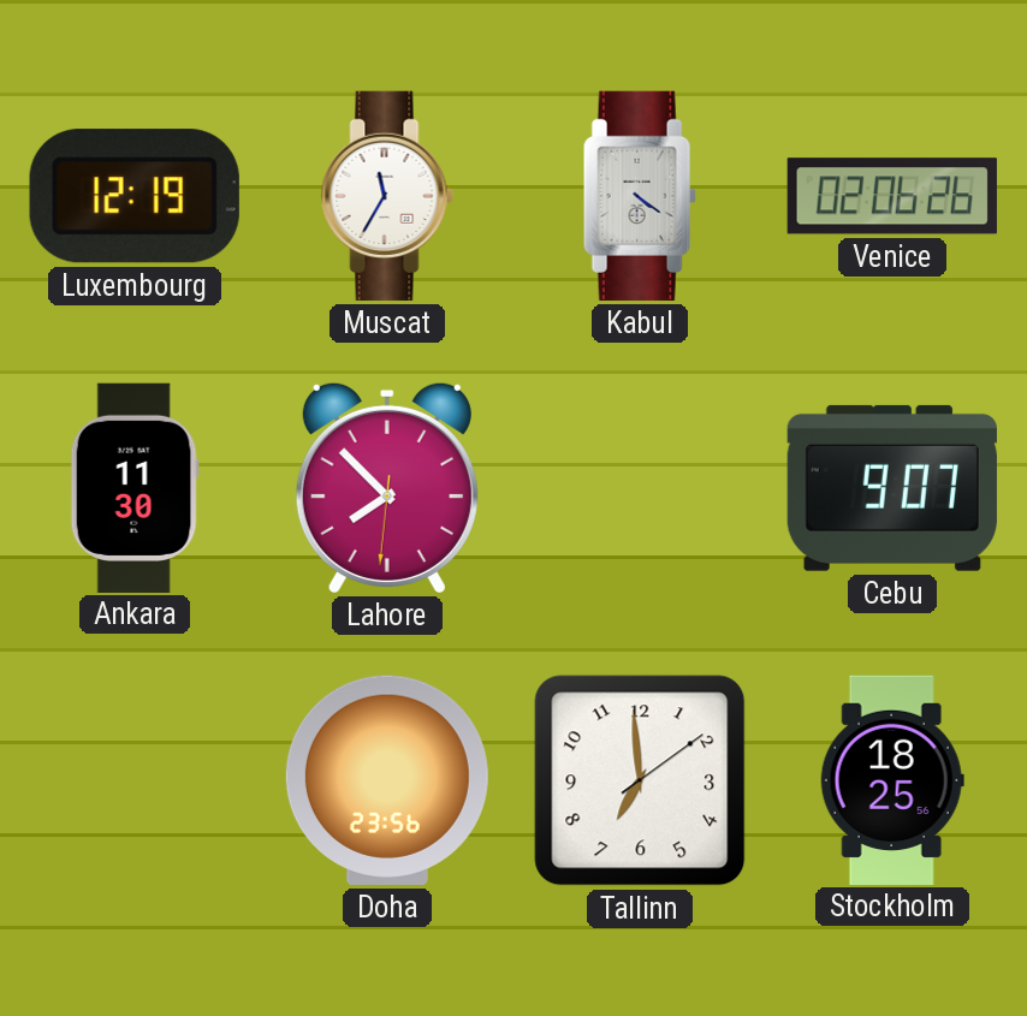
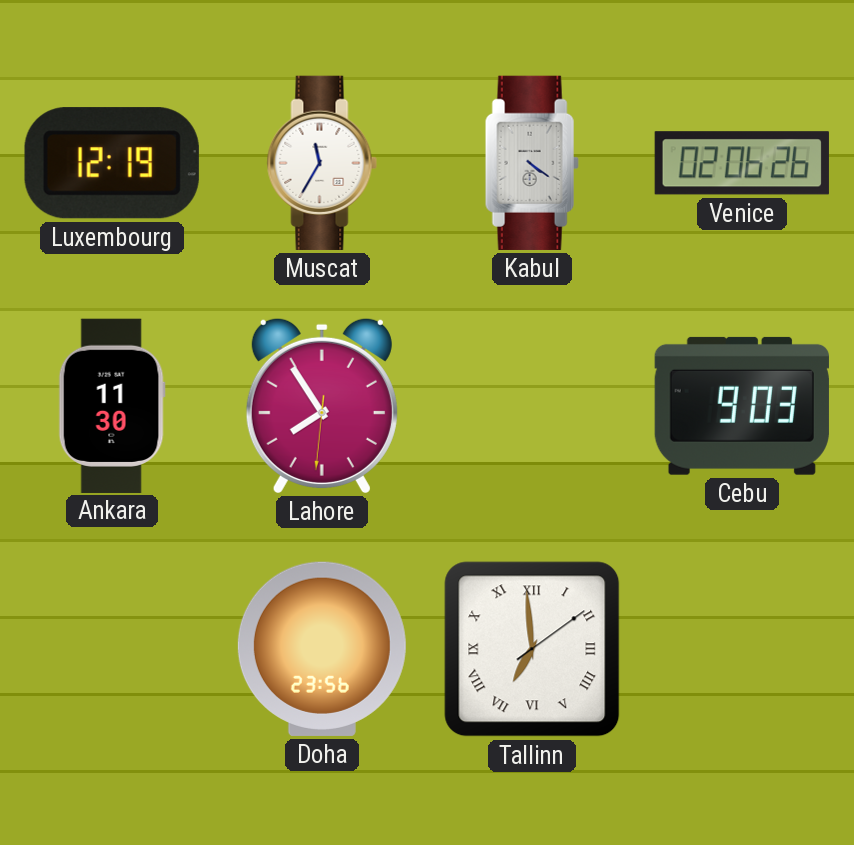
Lahore: 7:52 -> 7:54
Cebu: 9:07 -> 9:03
Tallinn numerals: Arabic -> Roman
Stockholm: 18:25 -> none
